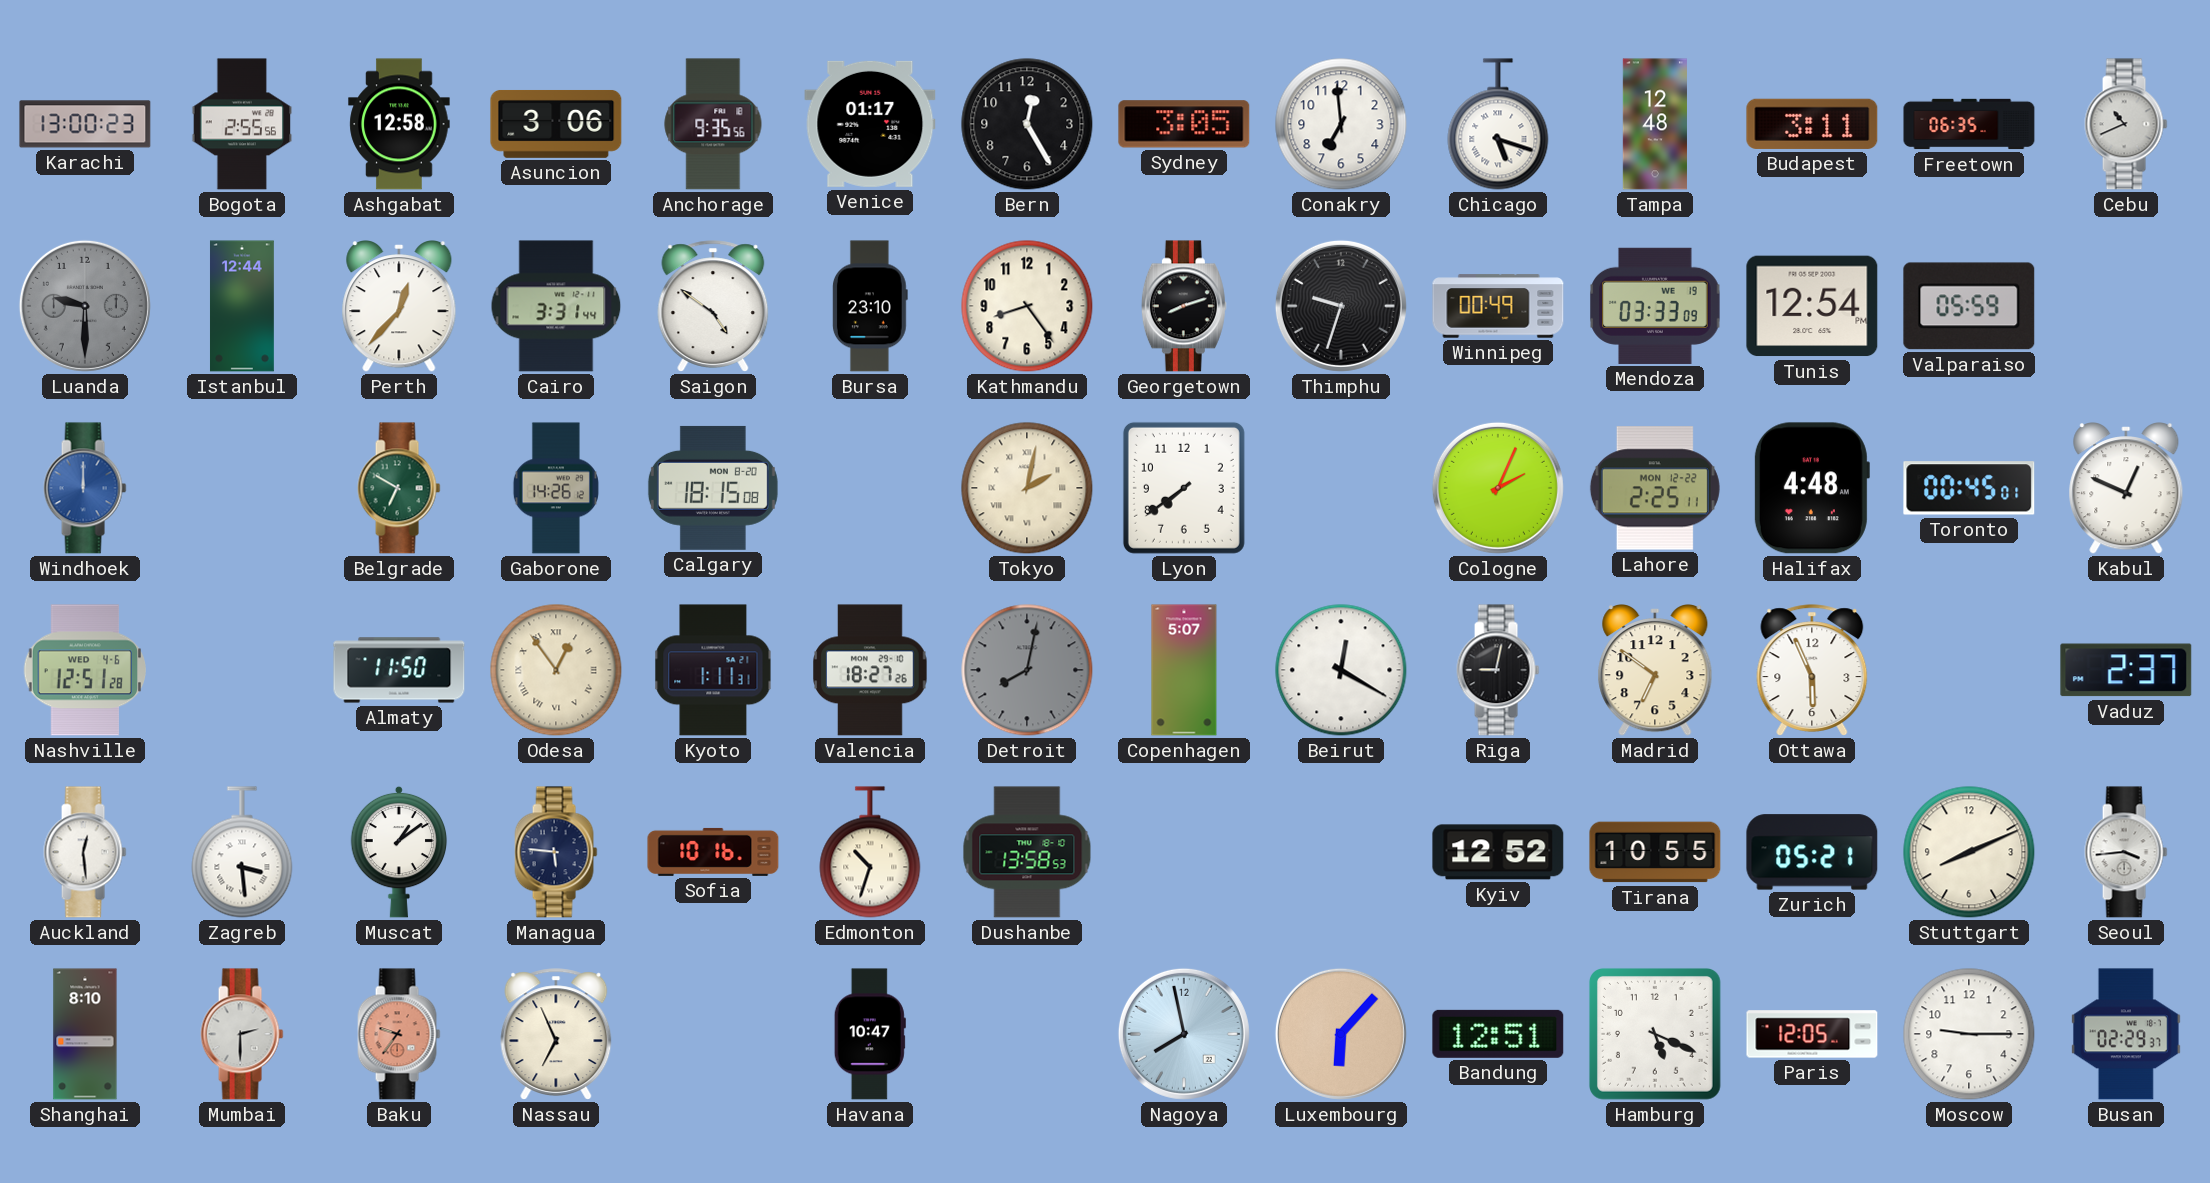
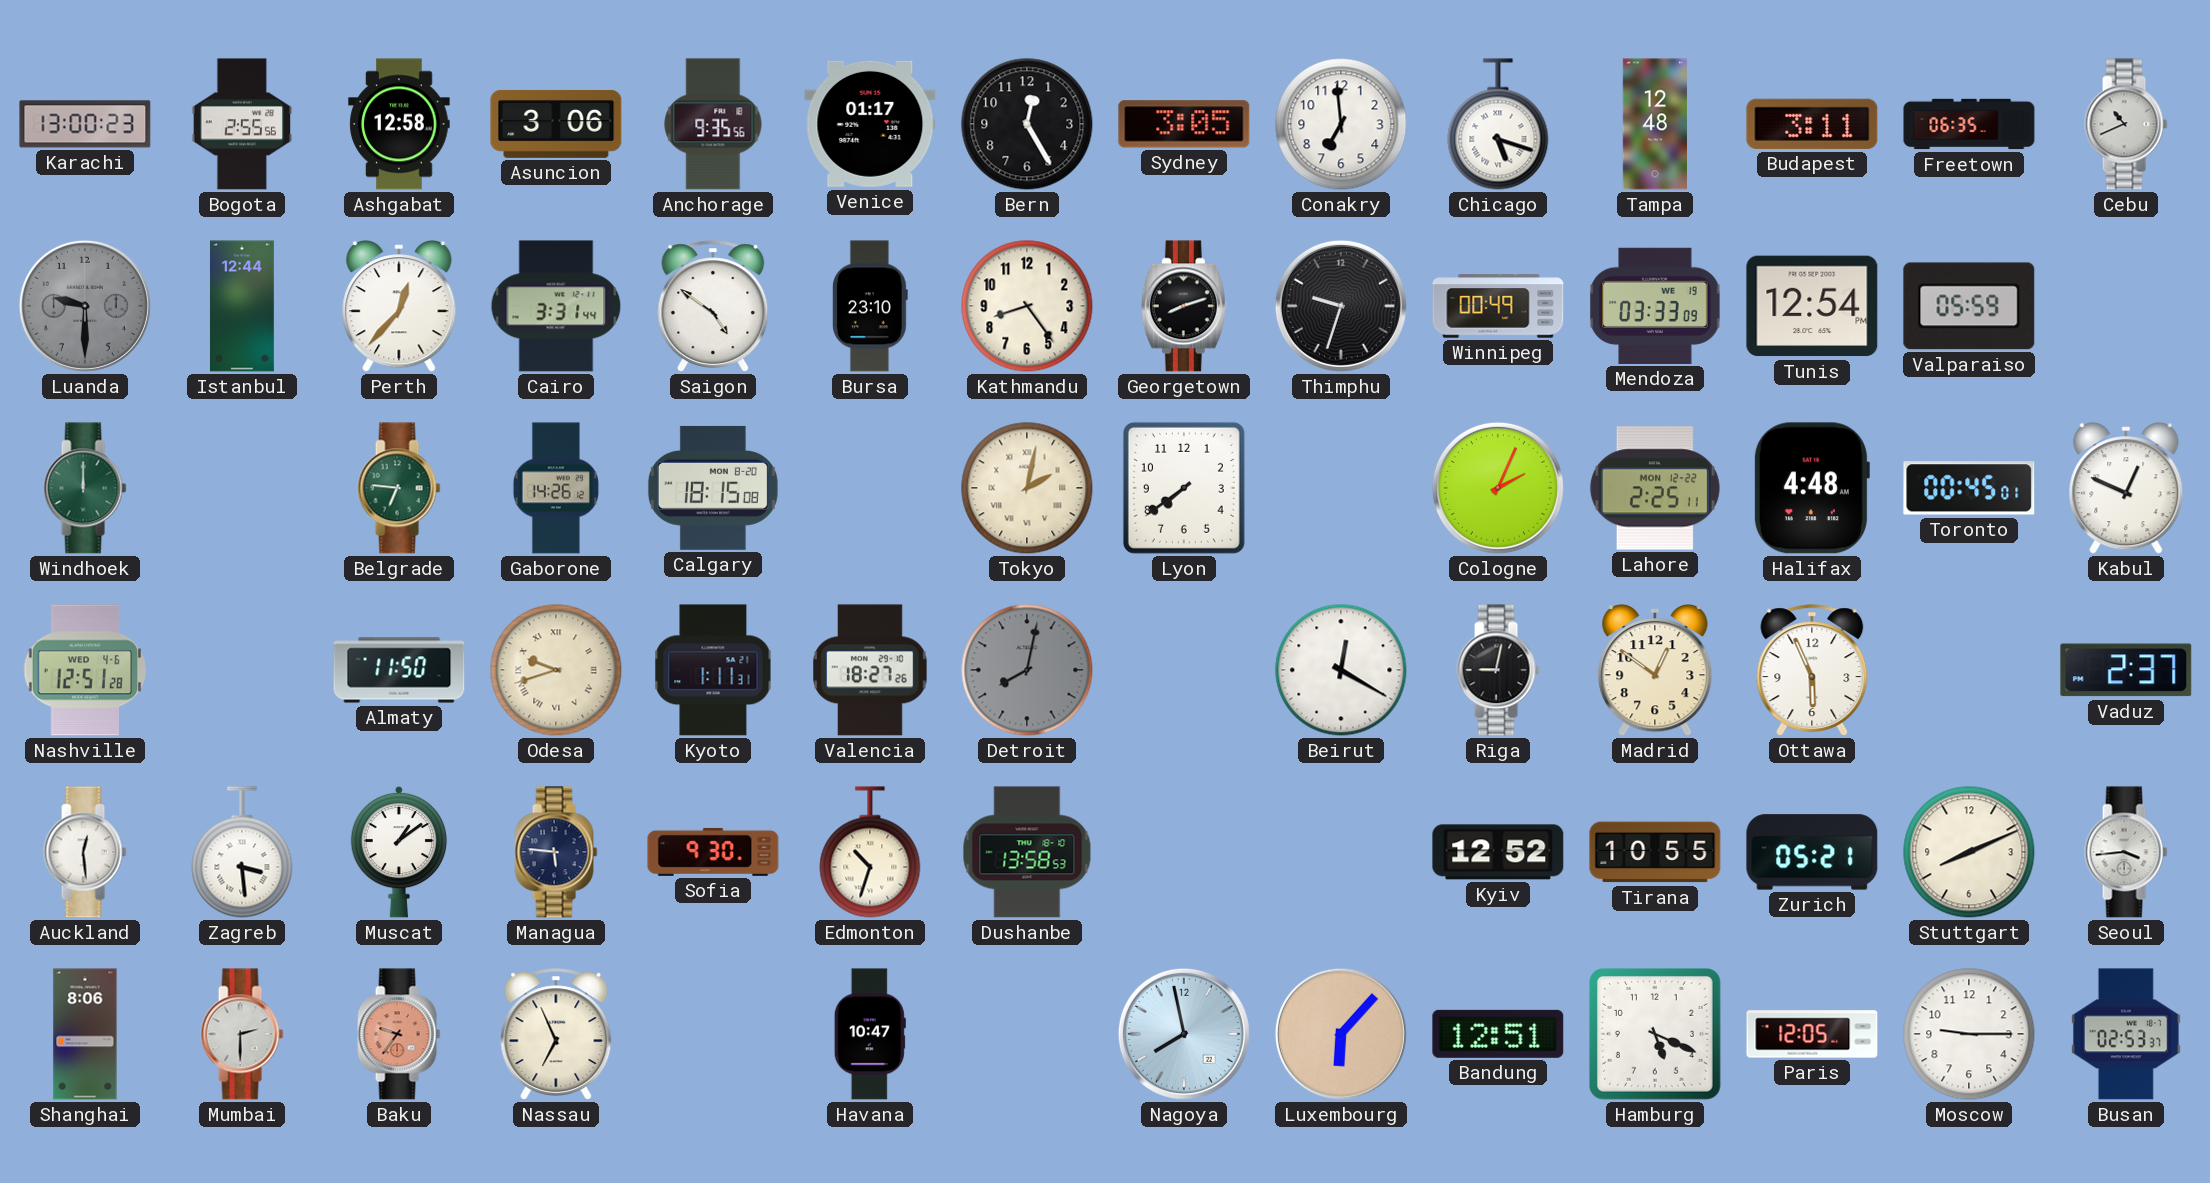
Windhoek dial: blue -> green
Belgrade: 6:50 -> 6:46
Odesa: 12:54 -> 9:42
Copenhagen: 5:07 -> none
Madrid: 6:51 -> 12:51
Sofia: 10:16 -> 9:30
Shanghai: 8:10 -> 8:06
Busan: 02:29 -> 02:53
